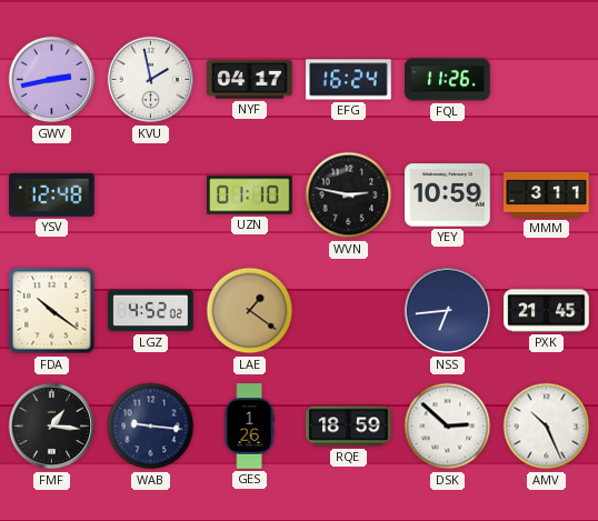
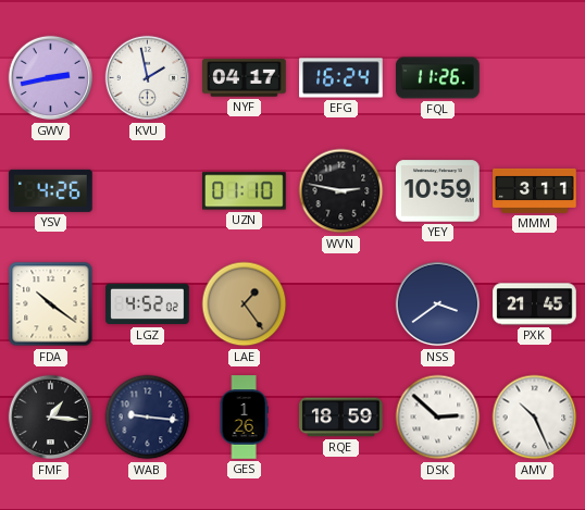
YSV: 12:48 -> 4:26
LAE: 1:21 -> 1:24
NSS: 6:44 -> 3:39
